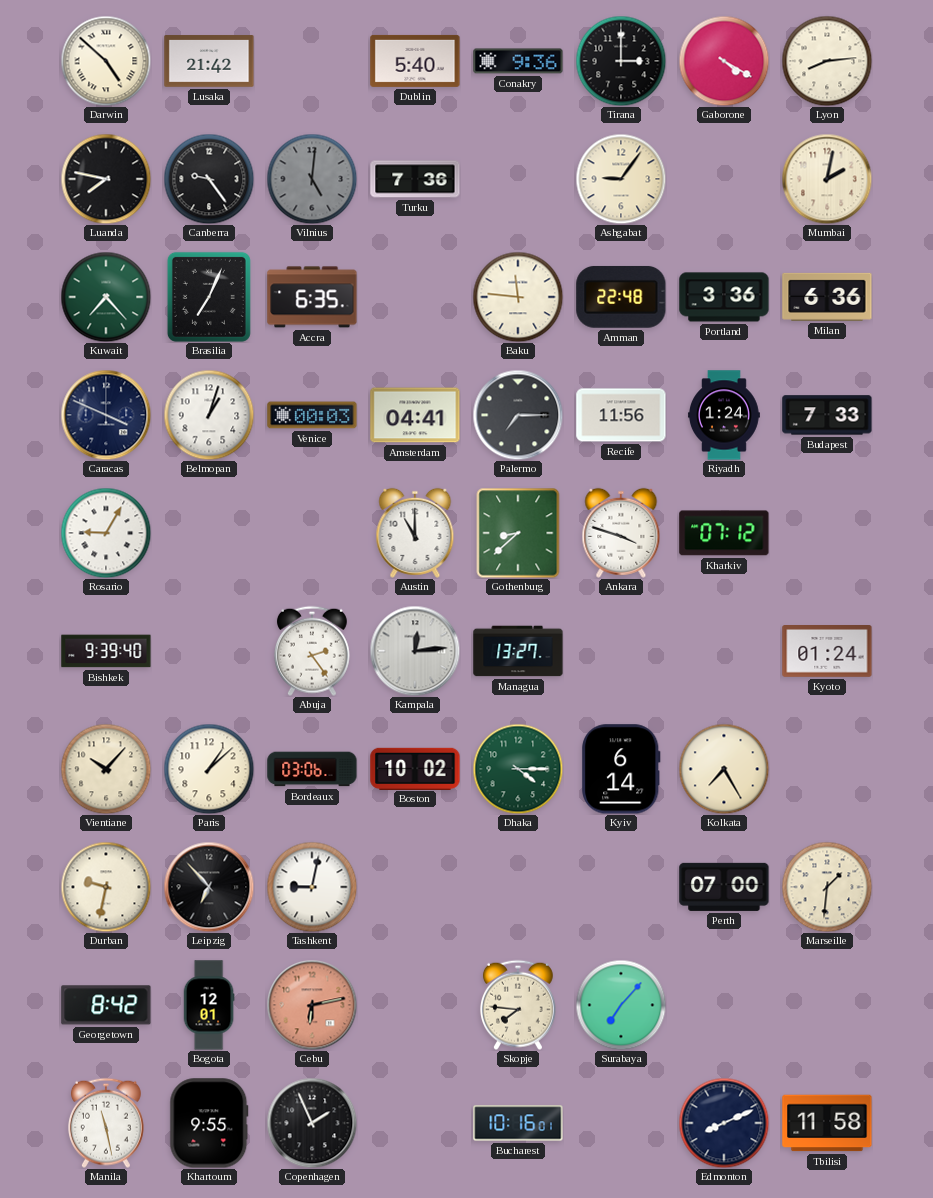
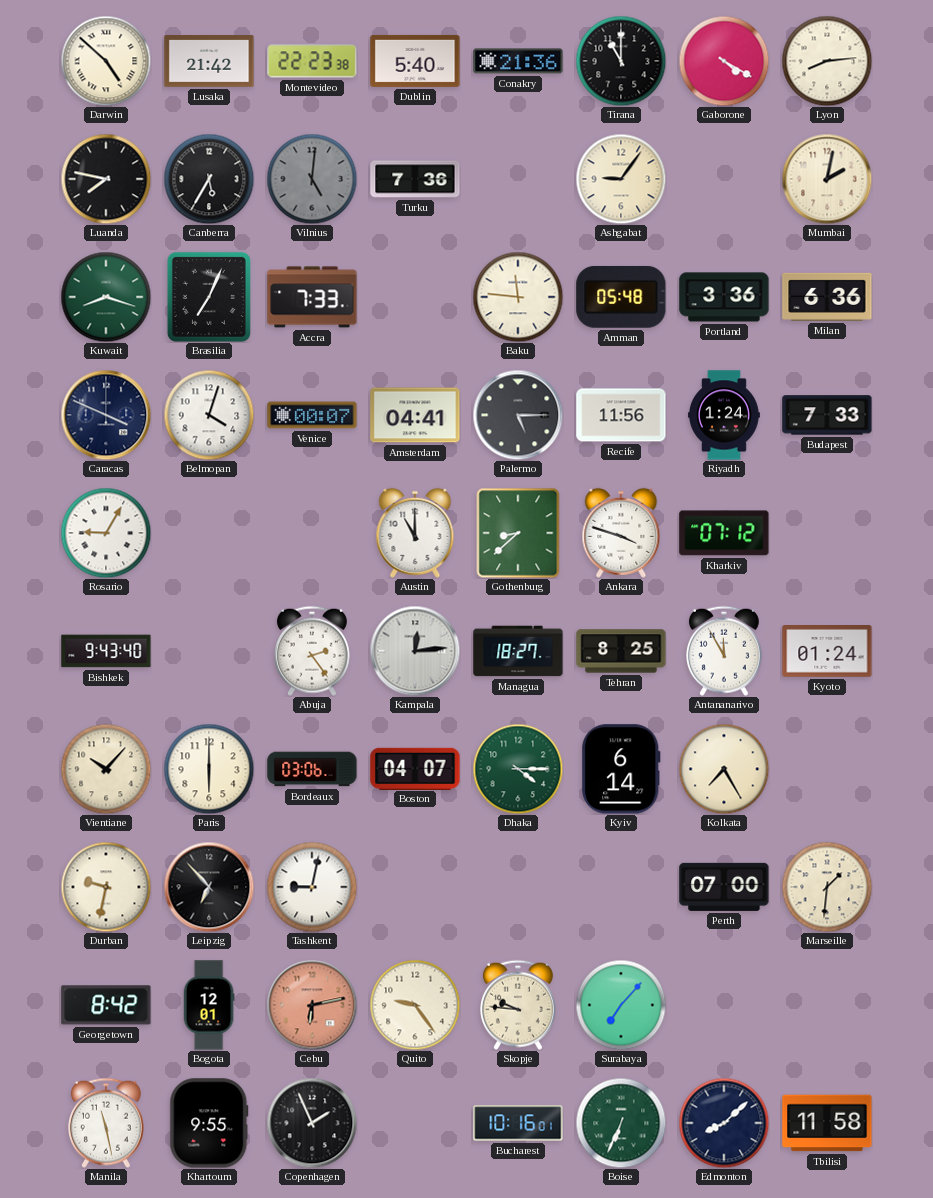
Montevideo: none -> 22:23
Conakry: 9:36 -> 21:36
Tirana: 3:00 -> 11:00
Canberra: 9:24 -> 5:35
Kuwait: 7:23 -> 8:18
Accra: 6:35 -> 7:33
Amman: 22:48 -> 05:48
Belmopan: 1:03 -> 4:03
Venice: 00:03 -> 00:07
Palermo: 7:15 -> 5:15
Bishkek: 9:39 -> 9:43
Managua: 13:27 -> 18:27
Tehran: none -> 8:25
Antananarivo: none -> 11:55
Paris: 1:08 -> 6:00
Boston: 10:02 -> 04:07
Quito: none -> 9:24
Skopje: 7:46 -> 9:46
Boise: none -> 6:34
Edmonton: 8:11 -> 8:08
